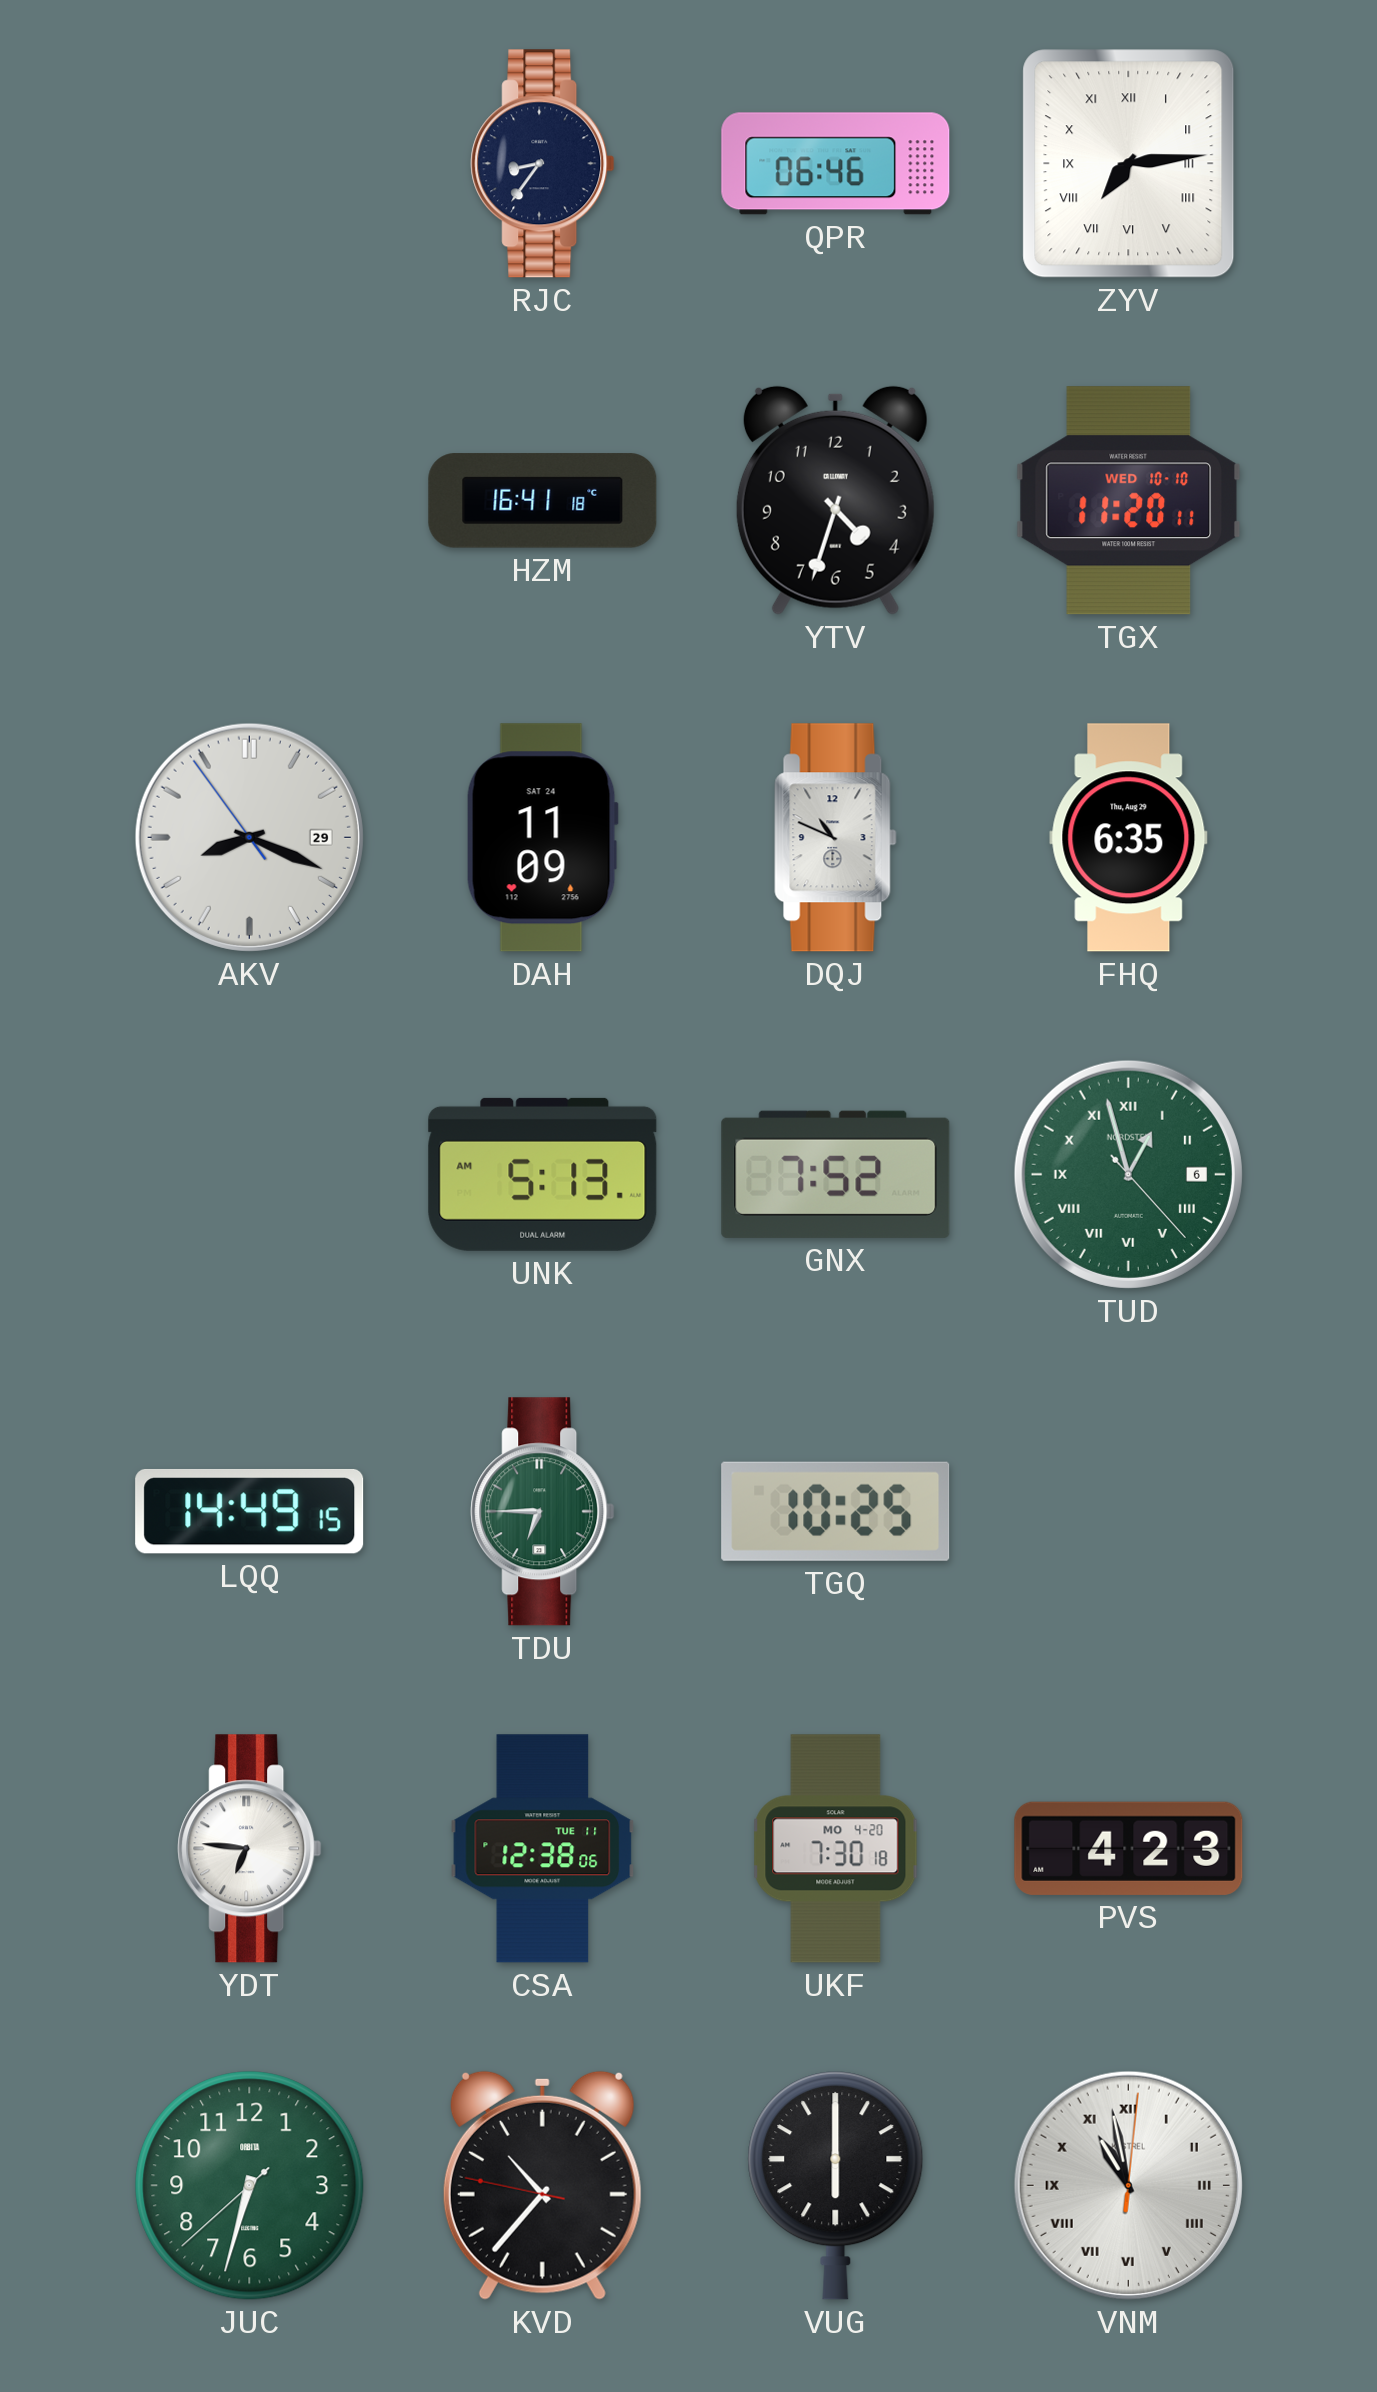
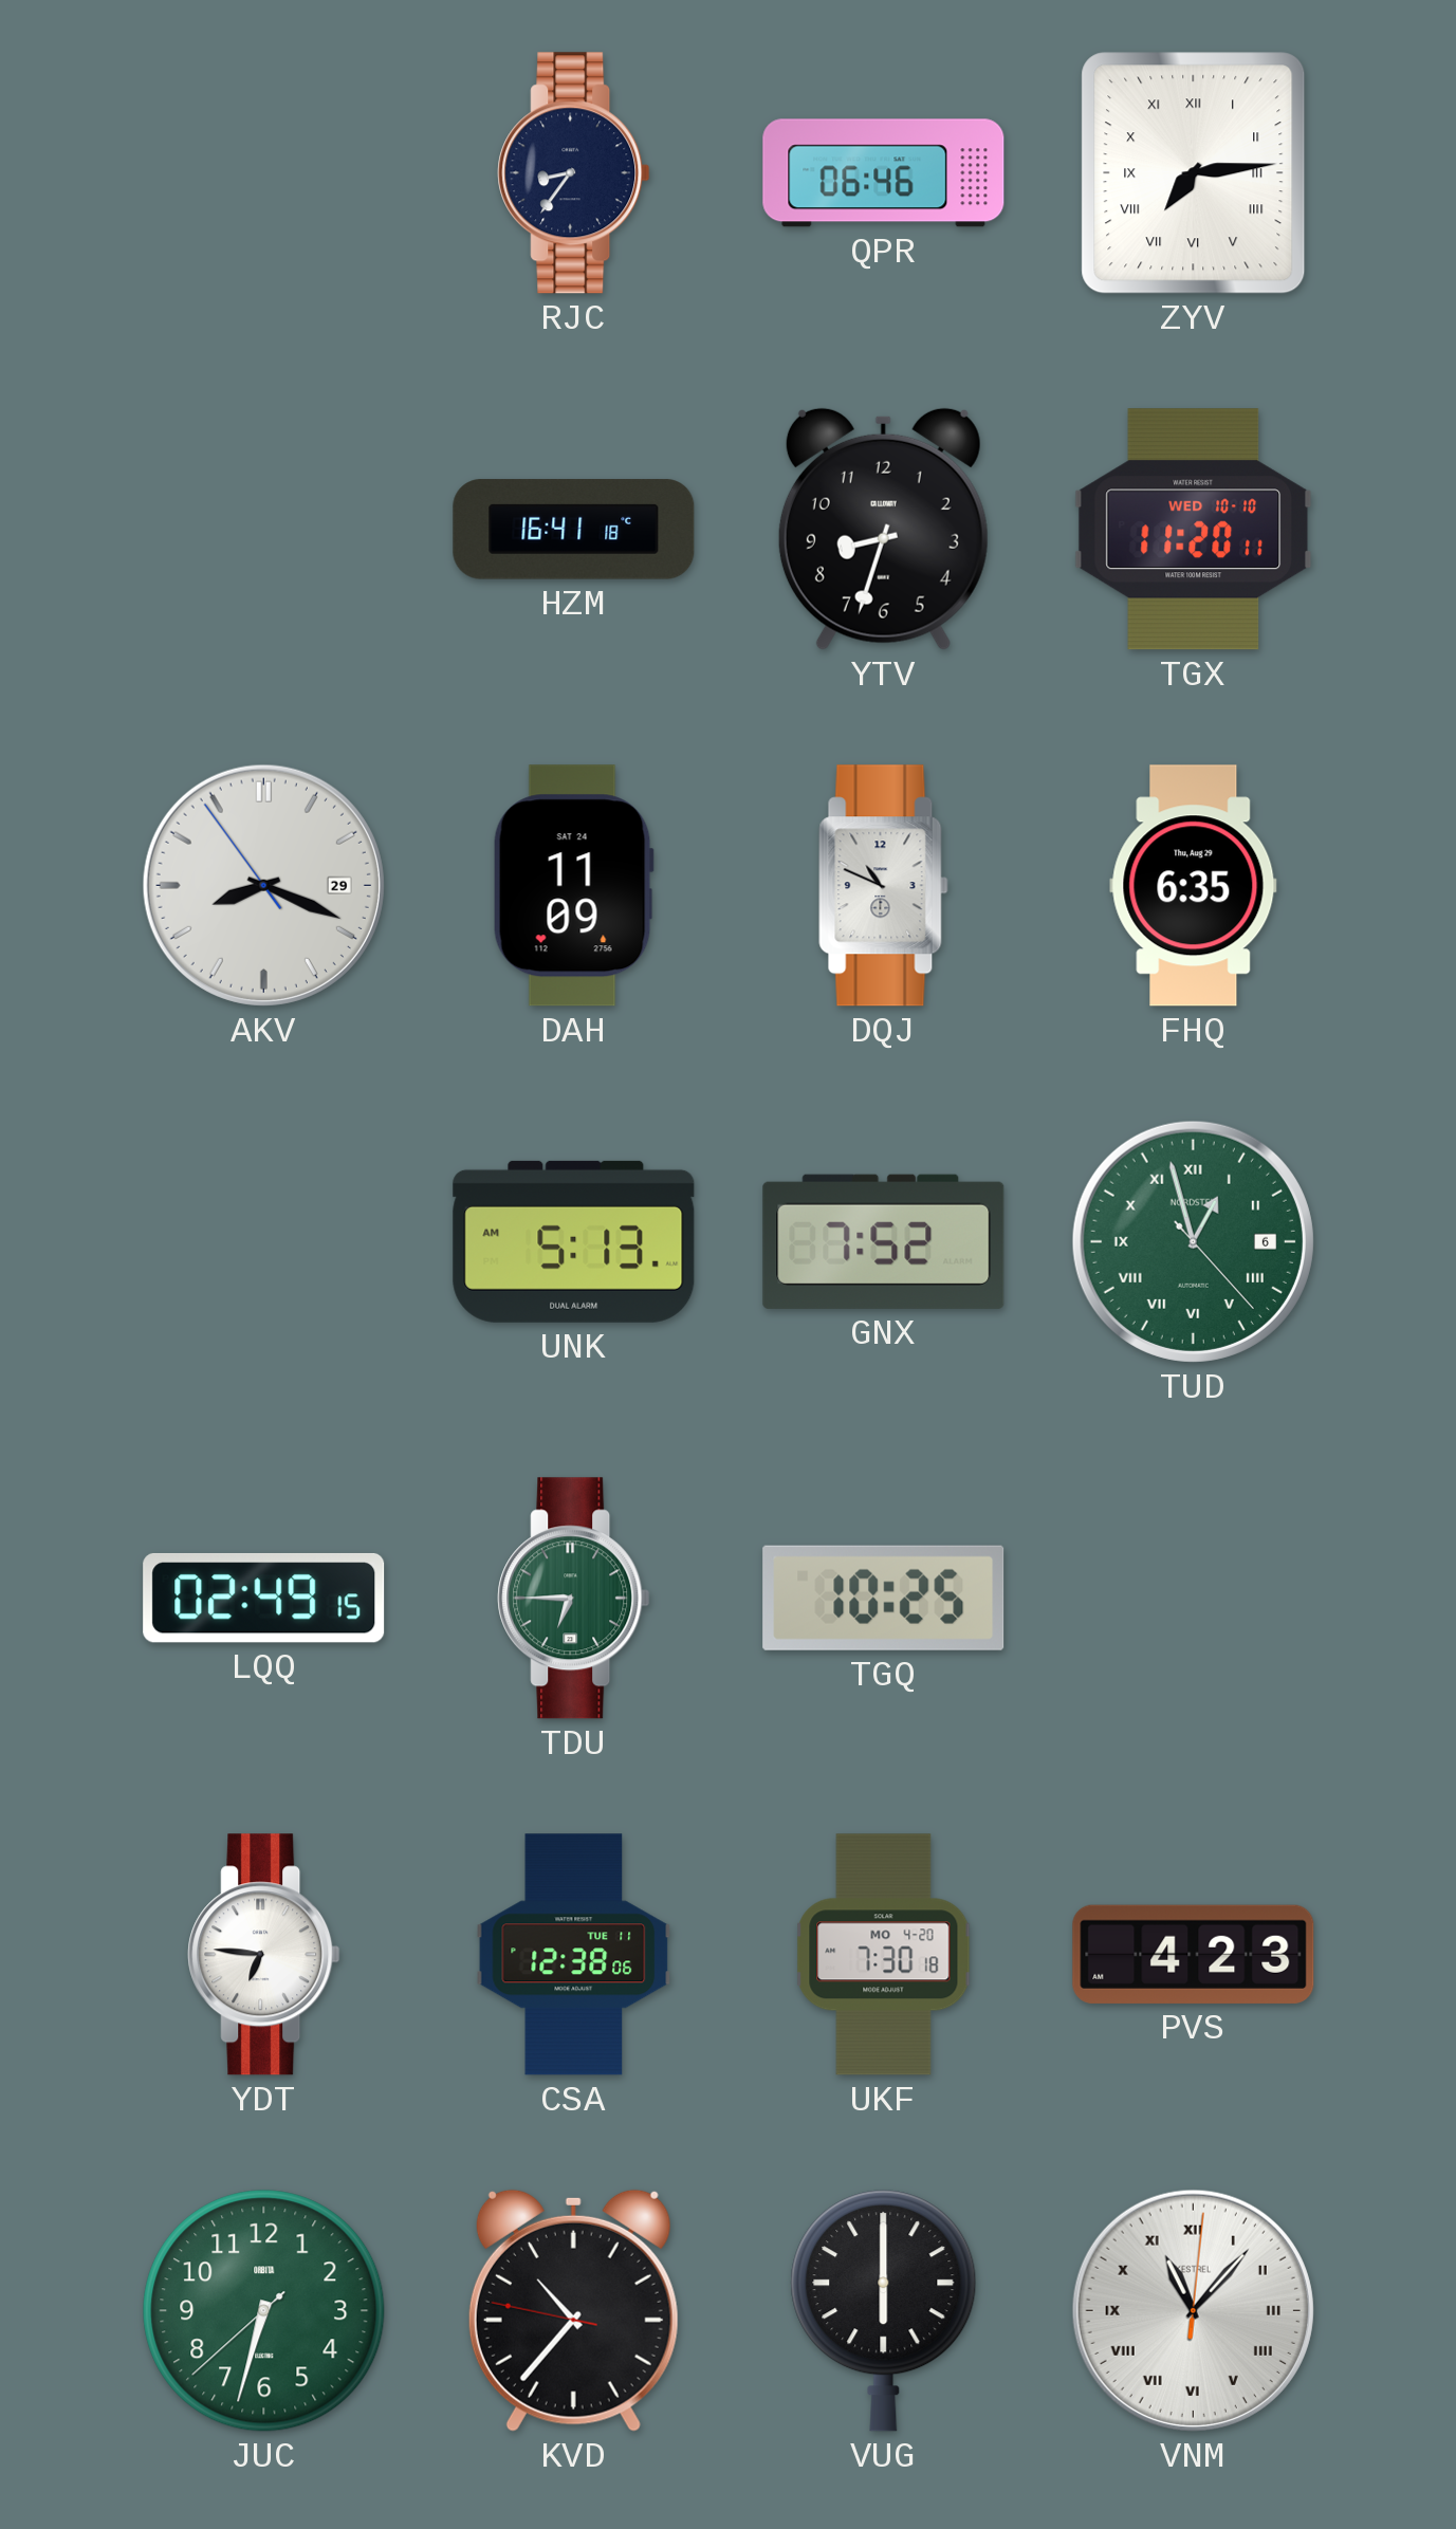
YTV: 4:33 -> 8:33
LQQ: 14:49 -> 02:49
VNM: 10:58 -> 11:07
